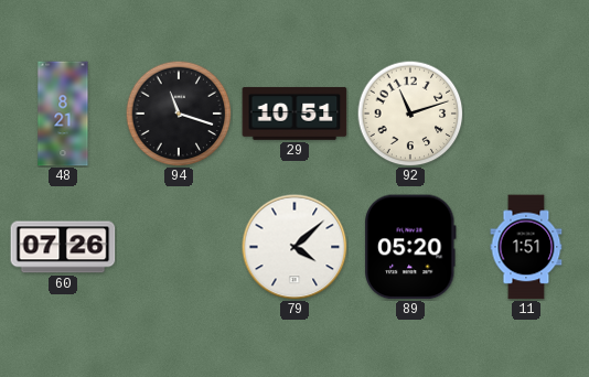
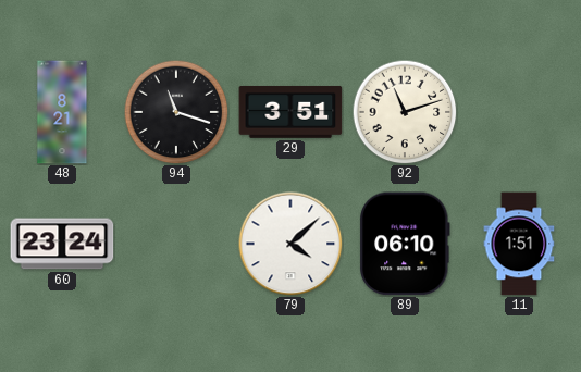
29: 10:51 -> 3:51
60: 07:26 -> 23:24
89: 05:20 -> 06:10
